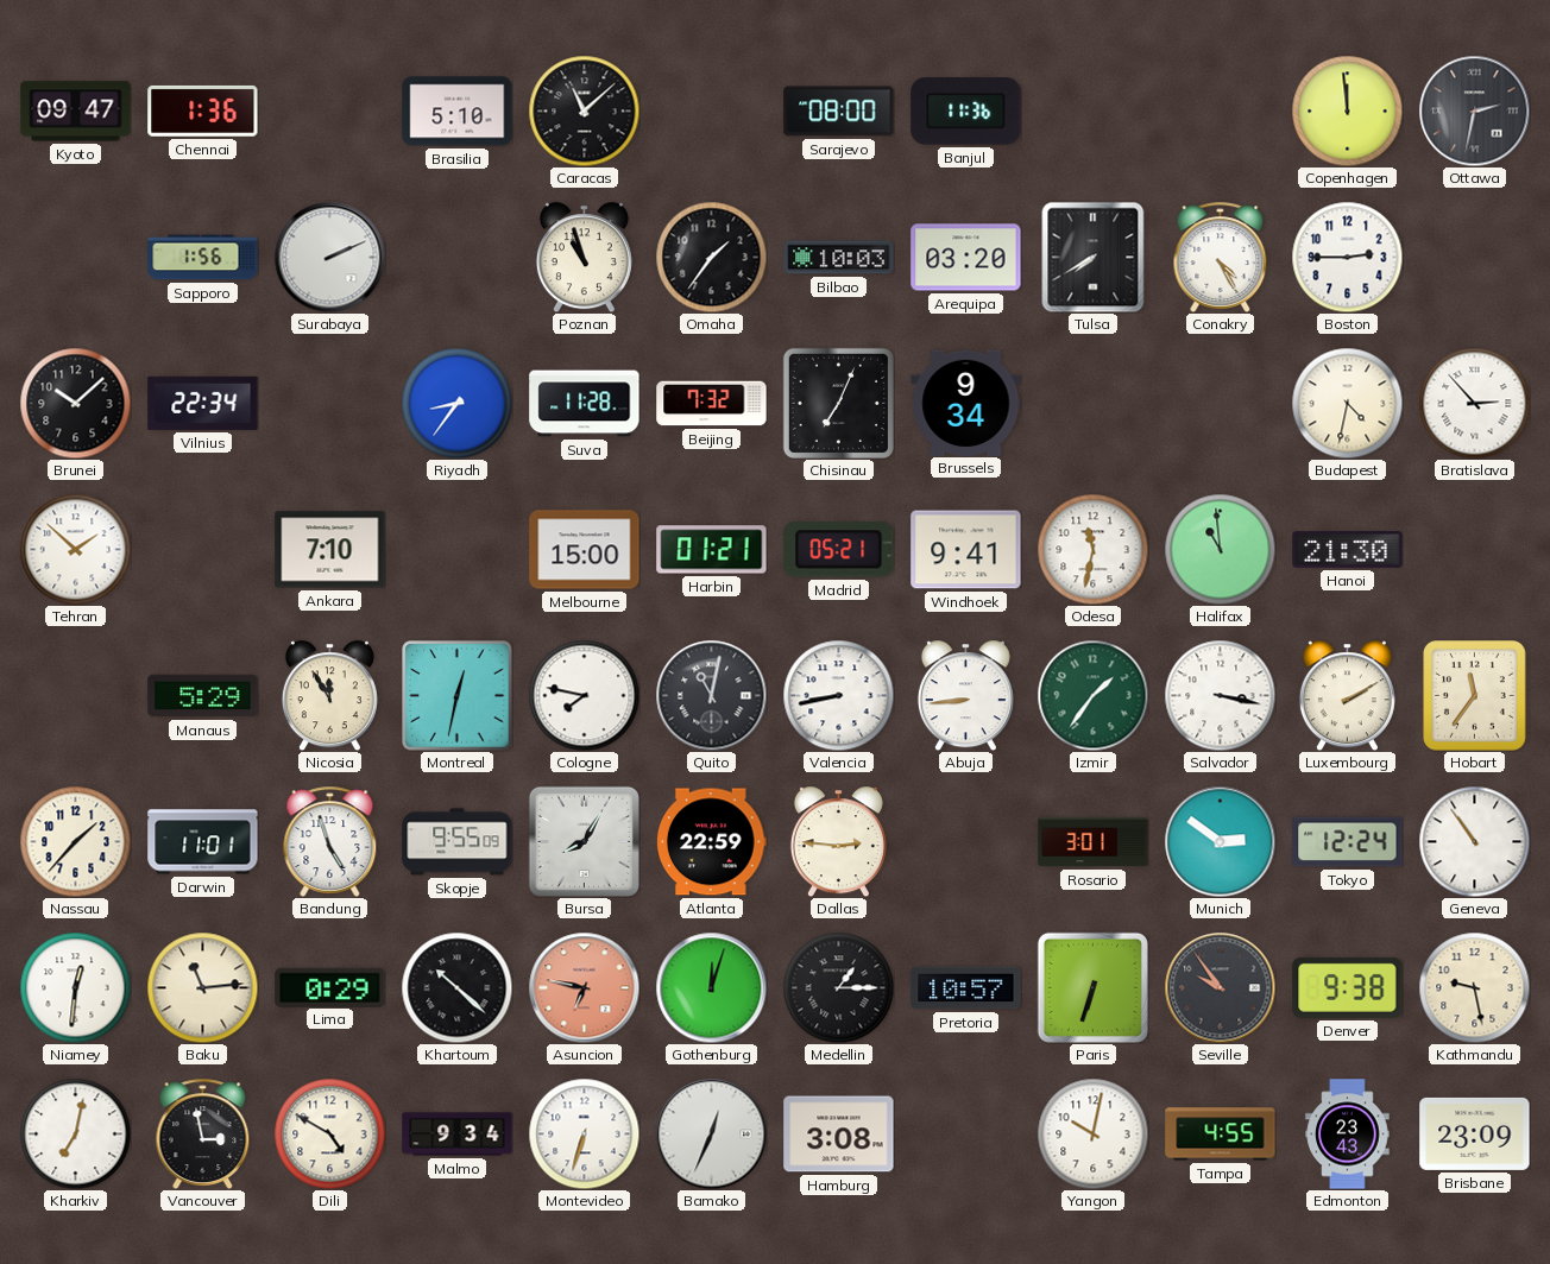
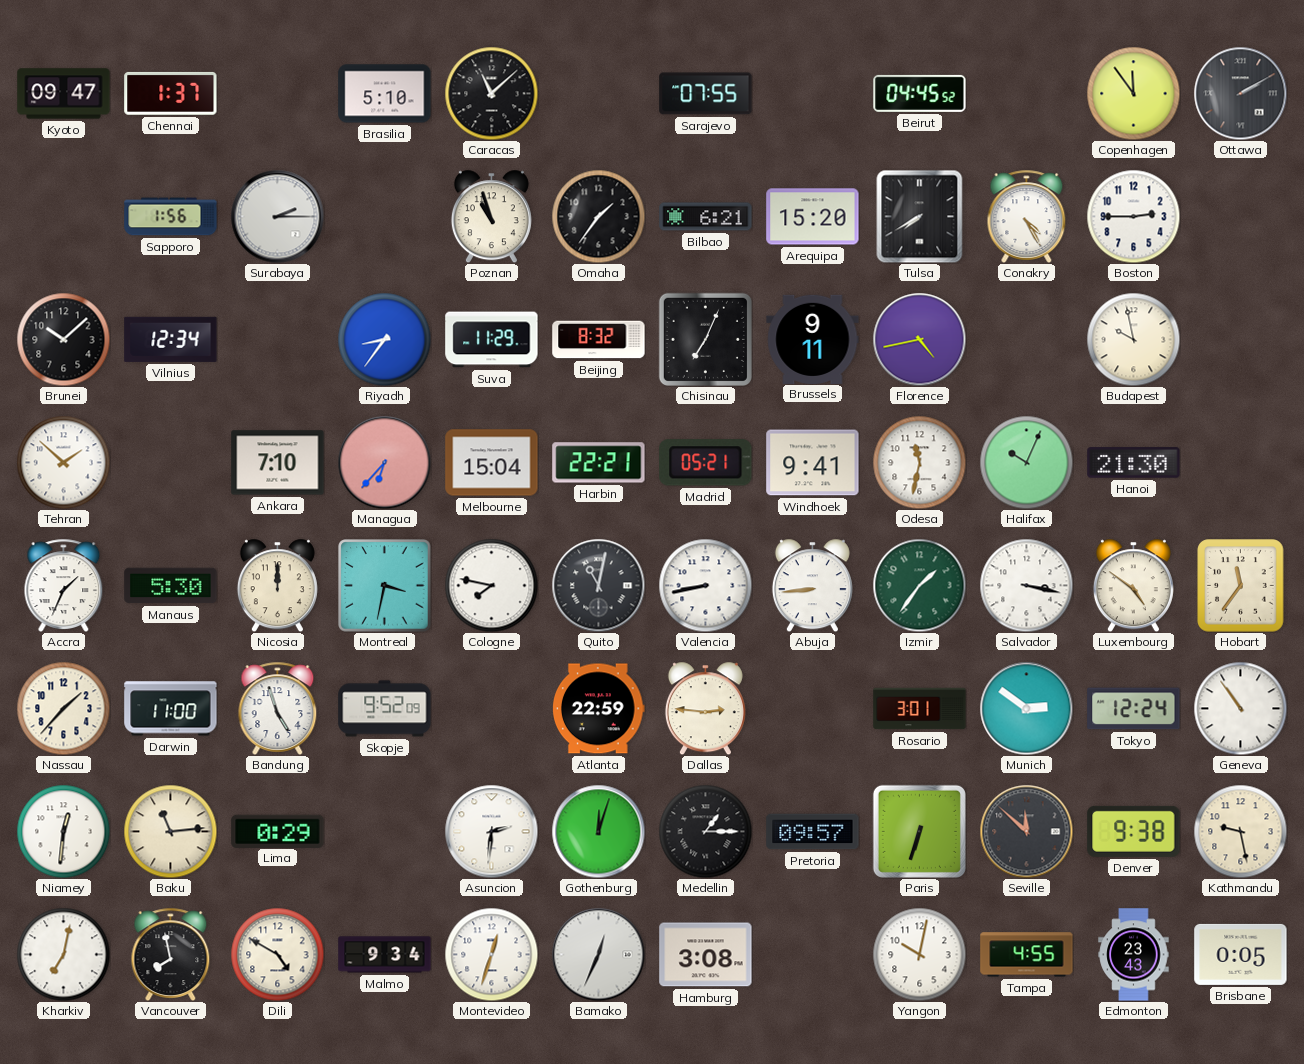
Chennai: 1:36 -> 1:37
Sarajevo: 08:00 -> 07:55
Banjul: 11:36 -> none
Beirut: none -> 04:45
Copenhagen: 11:59 -> 11:54
Ottawa: 2:32 -> 2:10
Surabaya: 2:11 -> 2:15
Bilbao: 10:03 -> 6:21
Arequipa: 03:20 -> 15:20
Vilnius: 22:34 -> 12:34
Suva: 11:28 -> 11:29
Beijing: 7:32 -> 8:32
Brussels: 9:34 -> 9:11
Florence: none -> 4:43
Budapest: 4:32 -> 9:58
Bratislava: 2:53 -> none
Managua: none -> 6:37
Melbourne: 15:00 -> 15:04
Harbin: 01:21 -> 22:21
Halifax: 10:59 -> 10:04
Accra: none -> 1:34
Manaus: 5:29 -> 5:30
Nicosia: 11:55 -> 12:00
Montreal: 12:32 -> 3:32
Luxembourg: 2:10 -> 4:51
Darwin: 11:01 -> 11:00
Skopje: 9:55 -> 9:52
Bursa: 8:05 -> none
Khartoum: 10:22 -> none
Asuncion: 6:47 -> 2:31
Asuncion dial: salmon -> white
Pretoria: 10:57 -> 09:57
Seville: 9:54 -> 11:52
Vancouver: 2:58 -> 7:58
Montevideo: 6:33 -> 12:33
Brisbane: 23:09 -> 0:05
